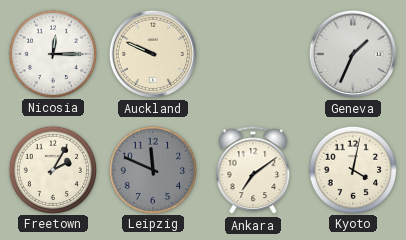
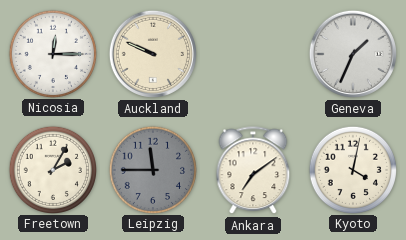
Leipzig: 11:49 -> 11:45
